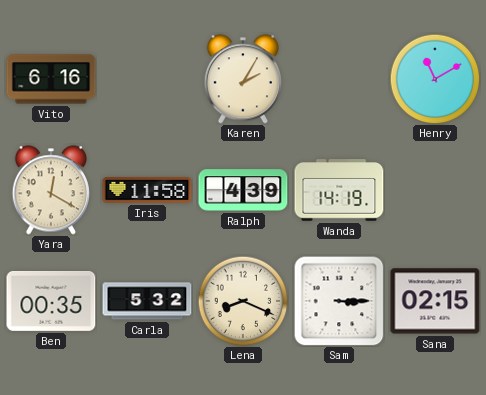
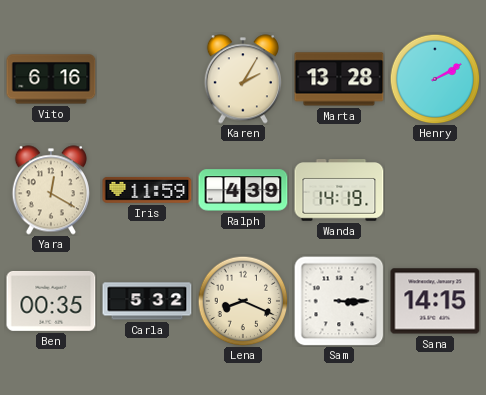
Marta: none -> 13:28
Henry: 11:10 -> 2:10
Iris: 11:58 -> 11:59
Sana: 02:15 -> 14:15
